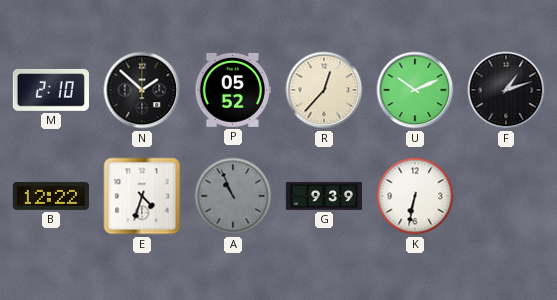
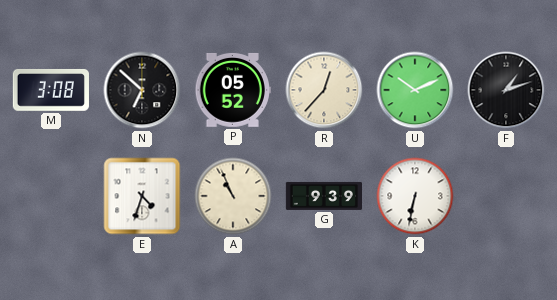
M: 2:10 -> 3:08
N: 1:52 -> 6:52
B: 12:22 -> none
A dial: grey -> cream
